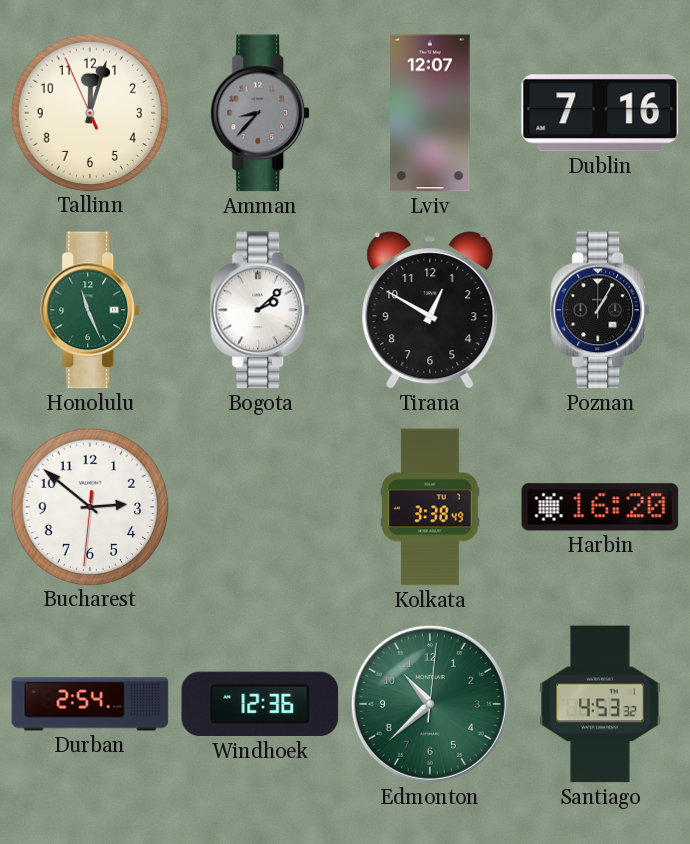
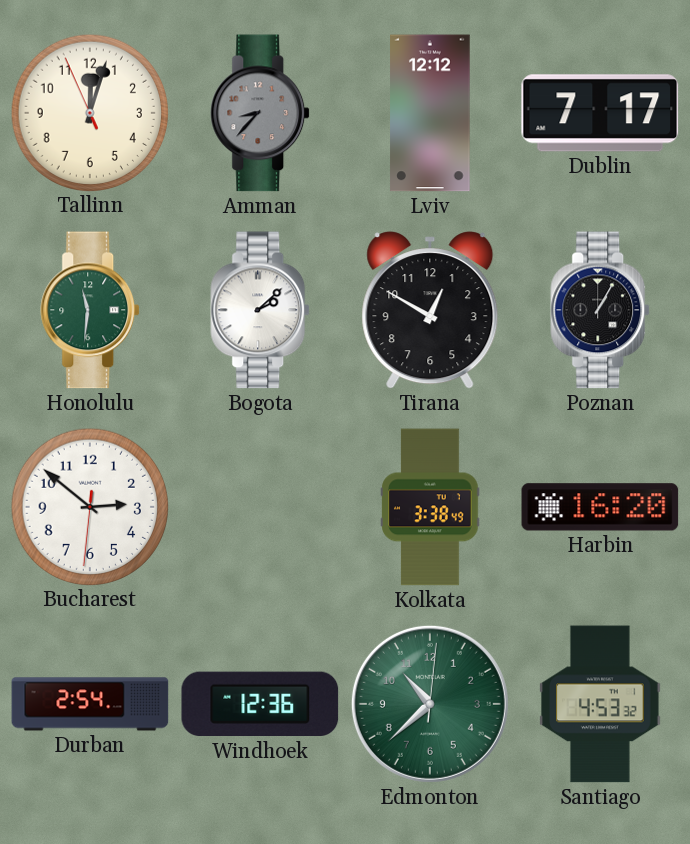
Lviv: 12:07 -> 12:12
Dublin: 7:16 -> 7:17
Honolulu: 11:26 -> 11:31
